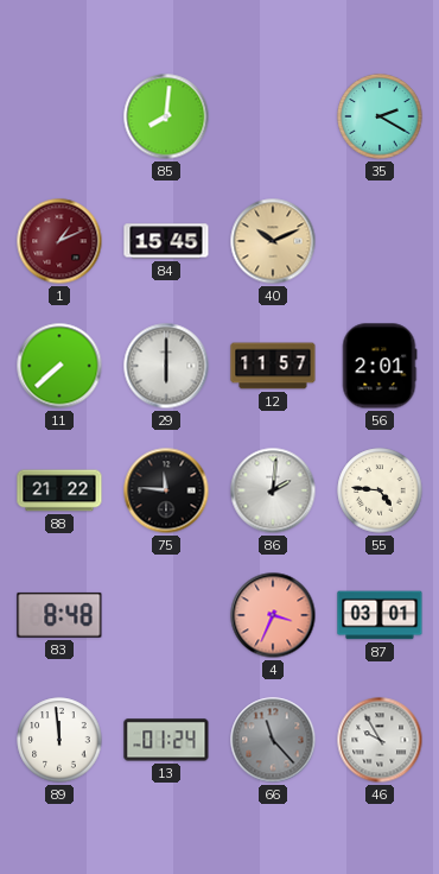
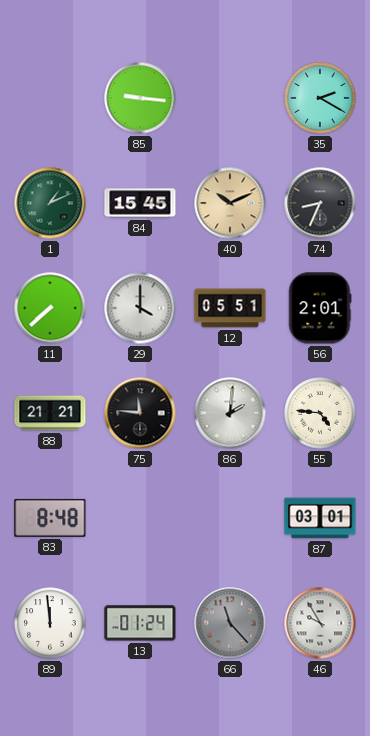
85: 8:01 -> 9:16
1 dial: burgundy -> green
74: none -> 8:34
29: 6:00 -> 4:00
12: 11:57 -> 05:51
88: 21:22 -> 21:21
4: 3:34 -> none
